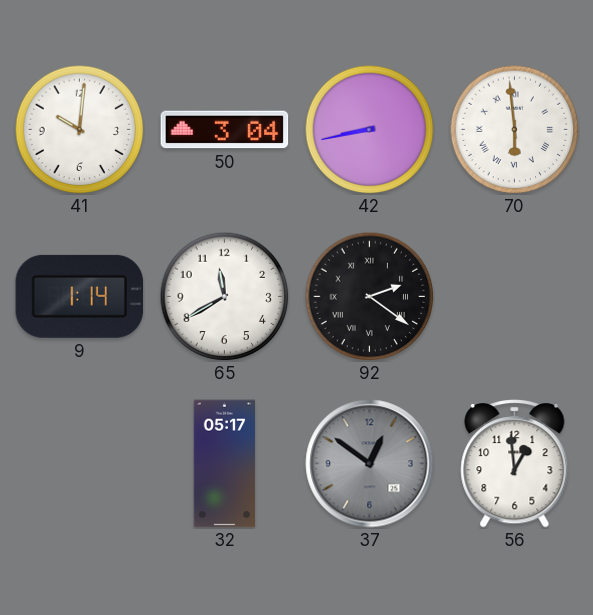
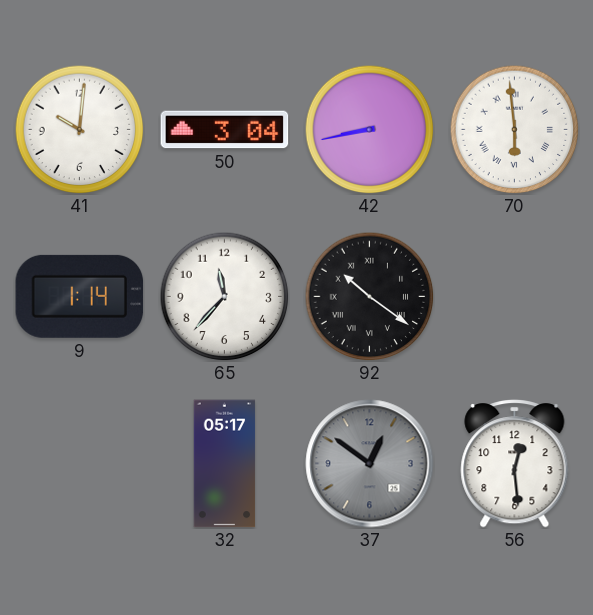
65: 11:40 -> 11:37
92: 2:21 -> 10:21
56: 12:59 -> 12:29
